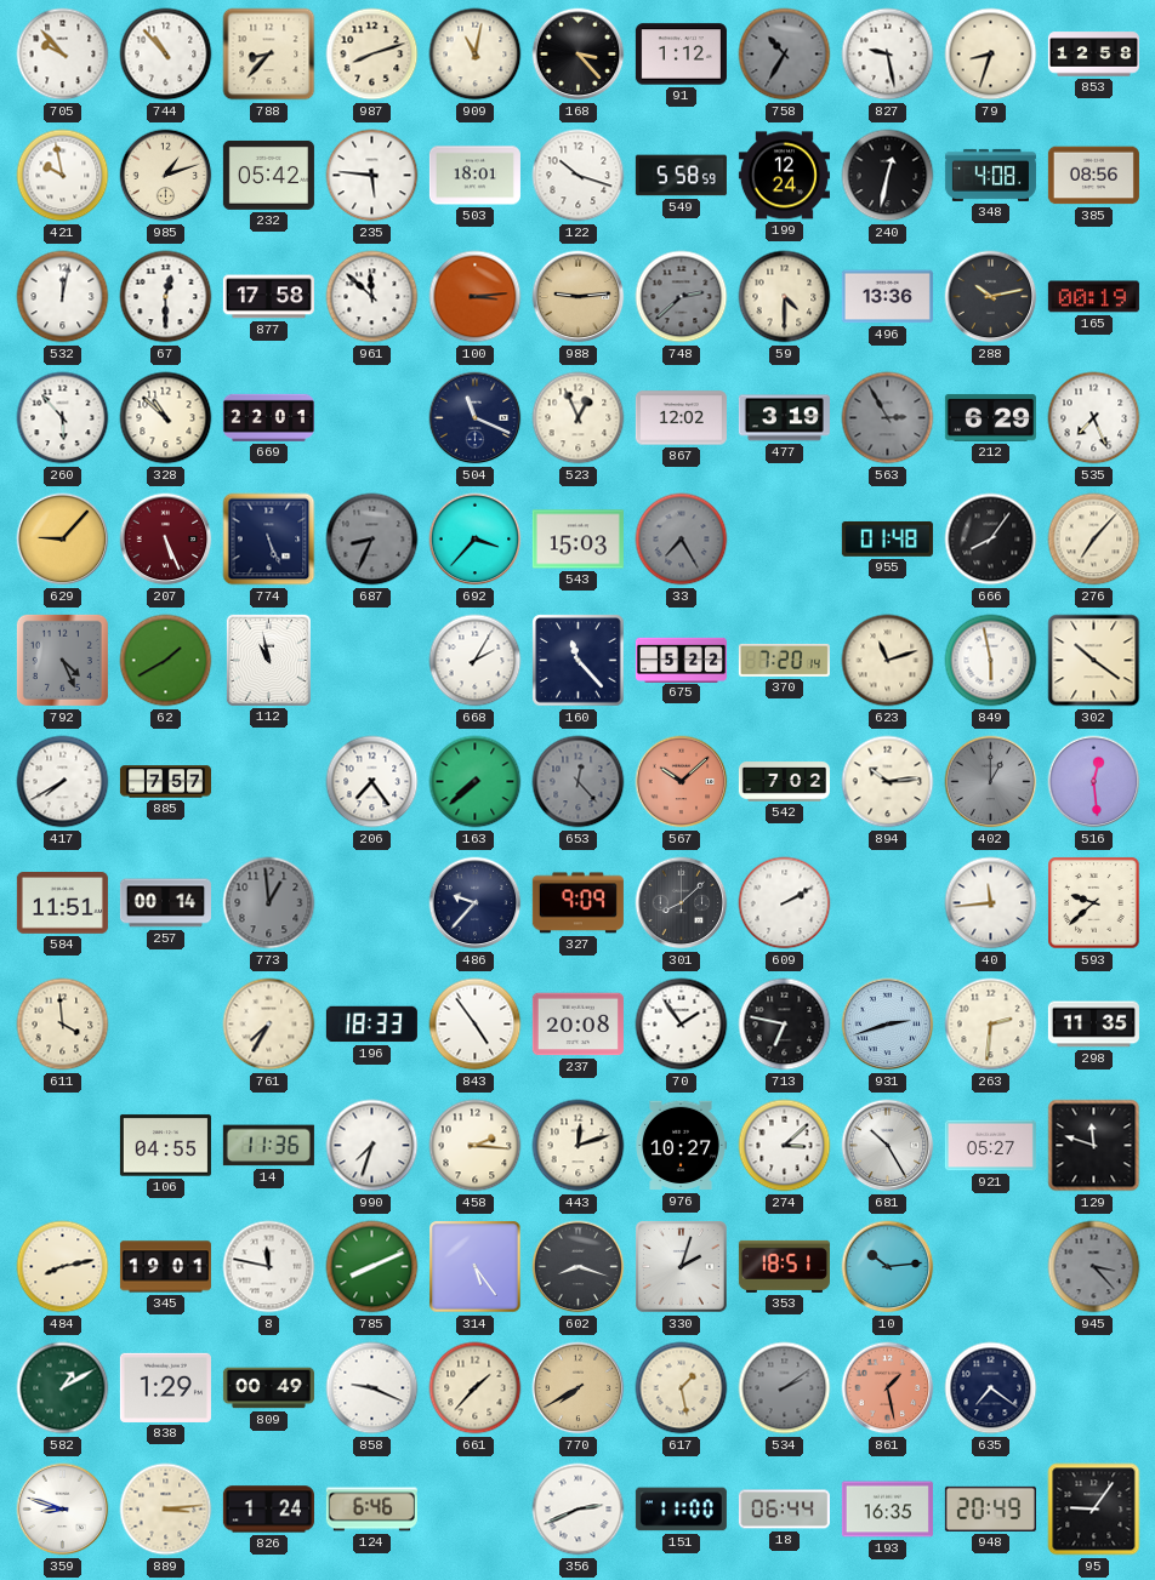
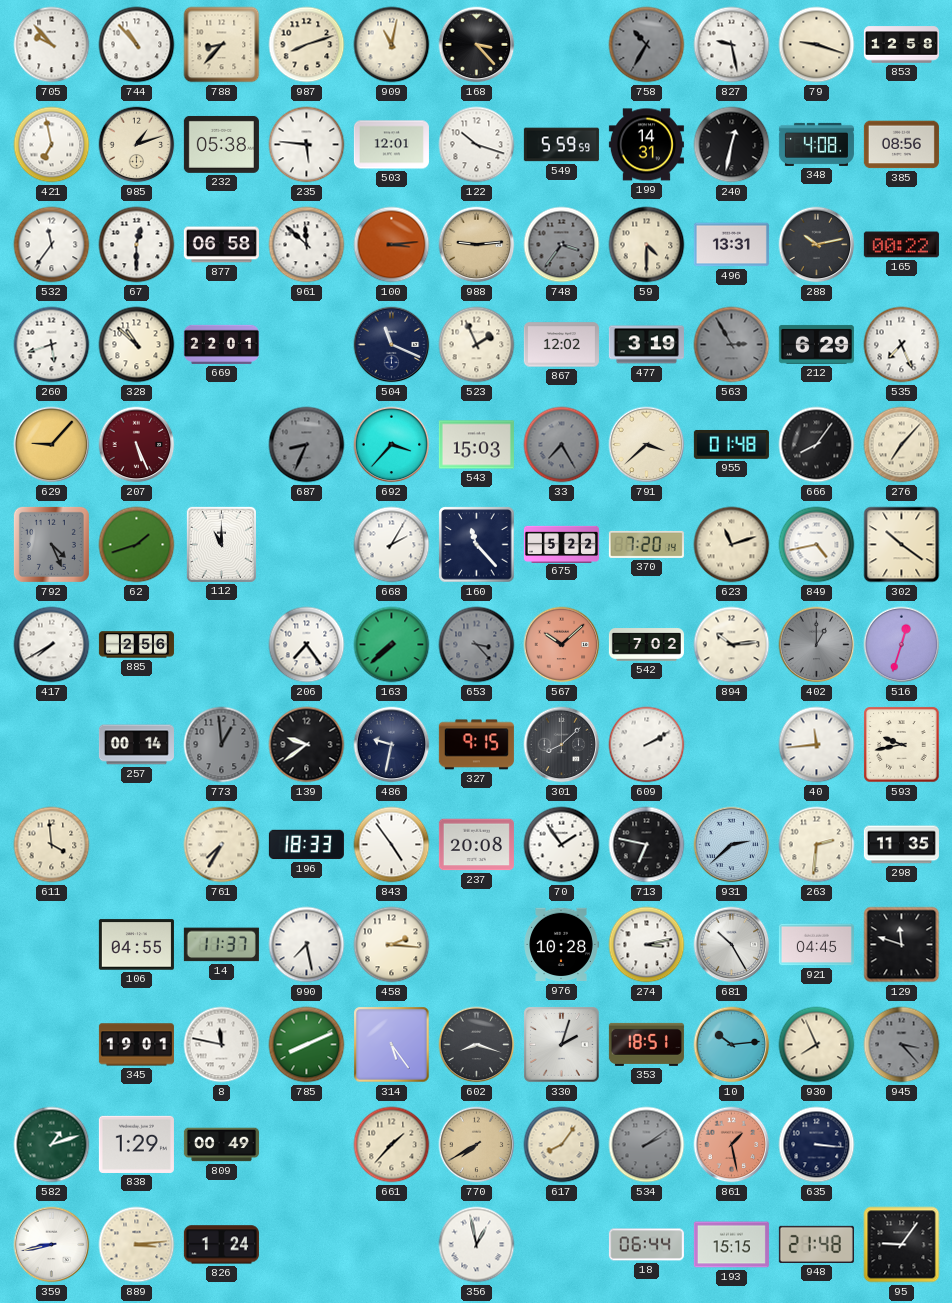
91: 1:12 -> none
79: 8:33 -> 9:18
421: 9:58 -> 6:58
232: 05:42 -> 05:38
503: 18:01 -> 12:01
549: 5:58 -> 5:59
199: 12:24 -> 14:31
532: 12:02 -> 11:36
877: 17:58 -> 06:58
748: 2:38 -> 3:36
496: 13:36 -> 13:31
165: 00:19 -> 00:22
260: 5:53 -> 5:42
523: 12:56 -> 1:56
774: 5:26 -> none
791: none -> 3:38
62: 1:40 -> 1:42
112: 10:58 -> 11:00
849: 5:58 -> 4:43
885: 7:57 -> 2:56
653: 12:23 -> 3:23
516: 12:29 -> 12:33
584: 11:51 -> none
139: none -> 9:39
486: 9:37 -> 9:32
327: 9:09 -> 9:15
593: 9:38 -> 9:43
931: 2:42 -> 2:38
14: 11:36 -> 11:37
990: 7:33 -> 7:28
443: 12:12 -> none
976: 10:27 -> 10:28
274: 3:08 -> 3:13
921: 05:27 -> 04:45
484: 8:13 -> none
930: none -> 7:56
582: 1:10 -> 1:12
858: 9:19 -> none
617: 1:28 -> 8:06
635: 7:21 -> 3:16
359: 8:48 -> 8:43
124: 6:46 -> none
356: 2:41 -> 12:58
151: 11:00 -> none
193: 16:35 -> 15:15
948: 20:49 -> 21:48
